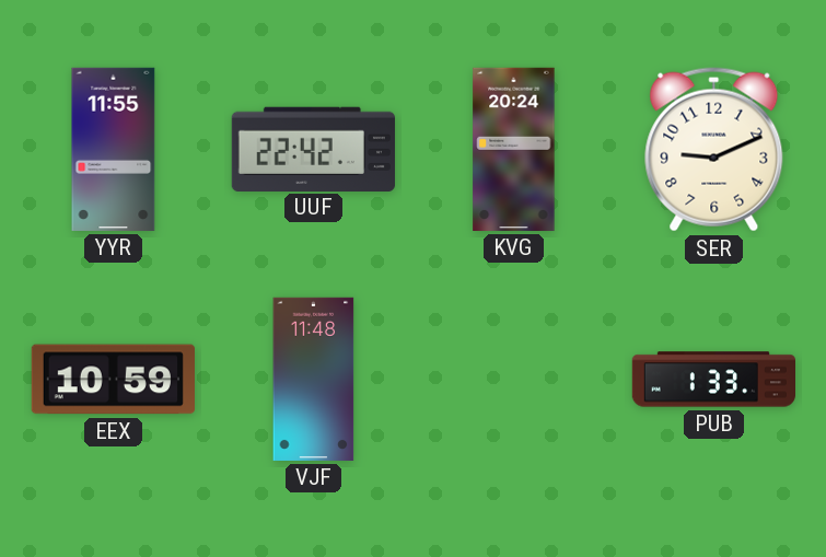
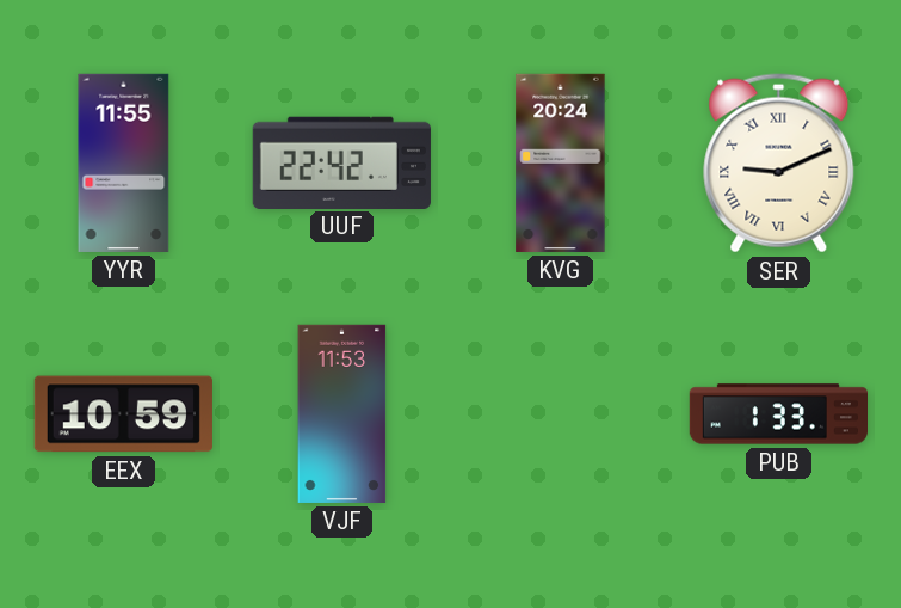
SER numerals: Arabic -> Roman
VJF: 11:48 -> 11:53
